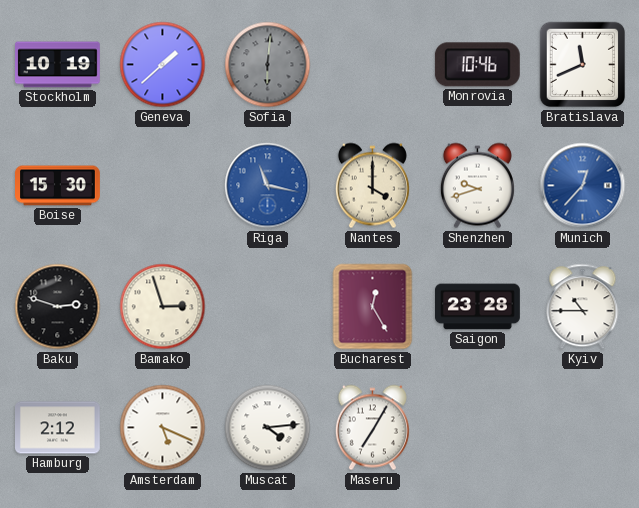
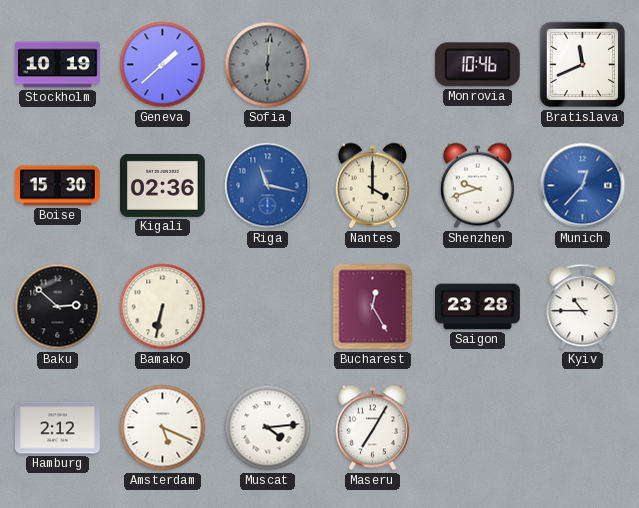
Kigali: none -> 02:36
Baku: 2:48 -> 2:52
Bamako: 2:57 -> 6:32
